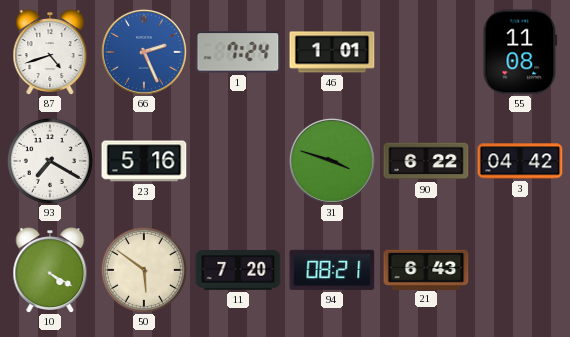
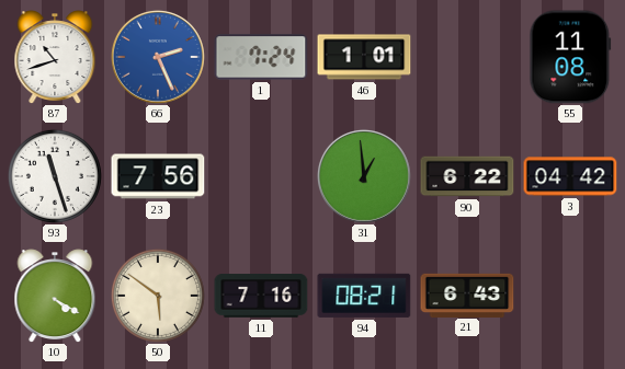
87: 4:42 -> 10:42
93: 7:20 -> 11:27
23: 5:16 -> 7:56
31: 3:48 -> 12:59
11: 7:20 -> 7:16
